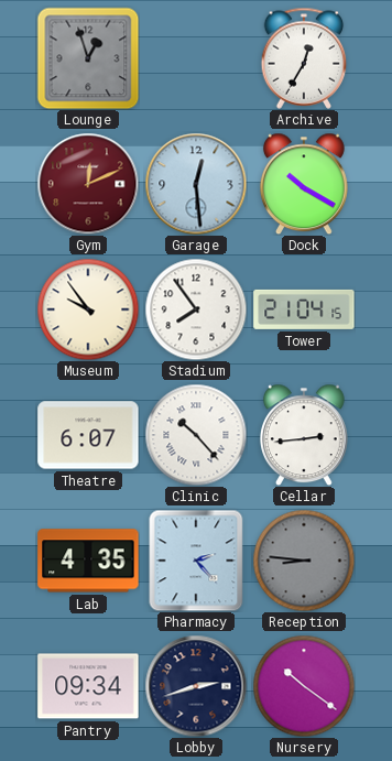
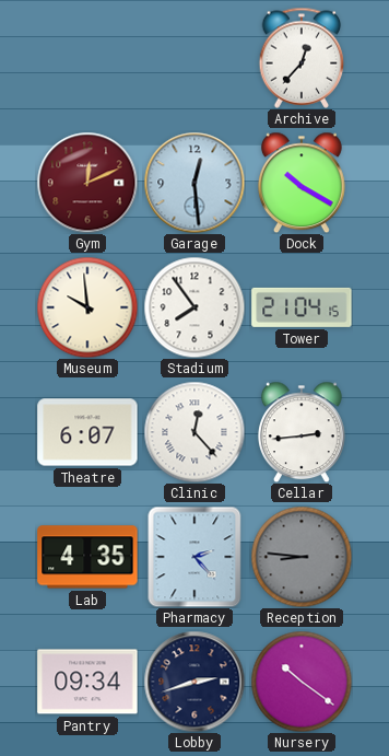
Lounge: 12:57 -> none
Archive: 12:35 -> 12:37
Museum: 9:54 -> 9:59
Clinic: 10:23 -> 12:23
